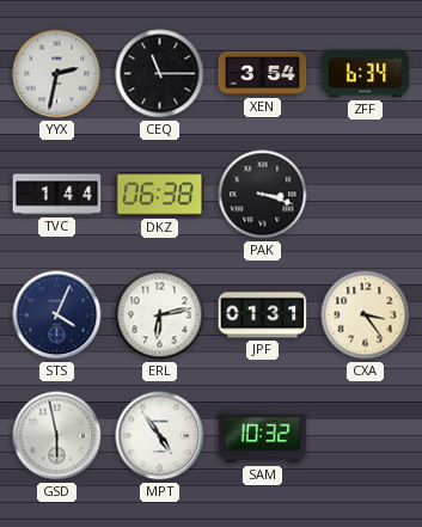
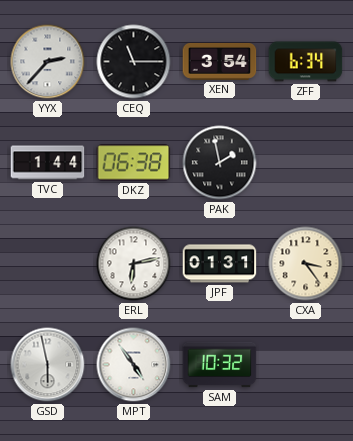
YYX: 2:32 -> 2:37
PAK: 3:18 -> 1:58
STS: 4:04 -> none
